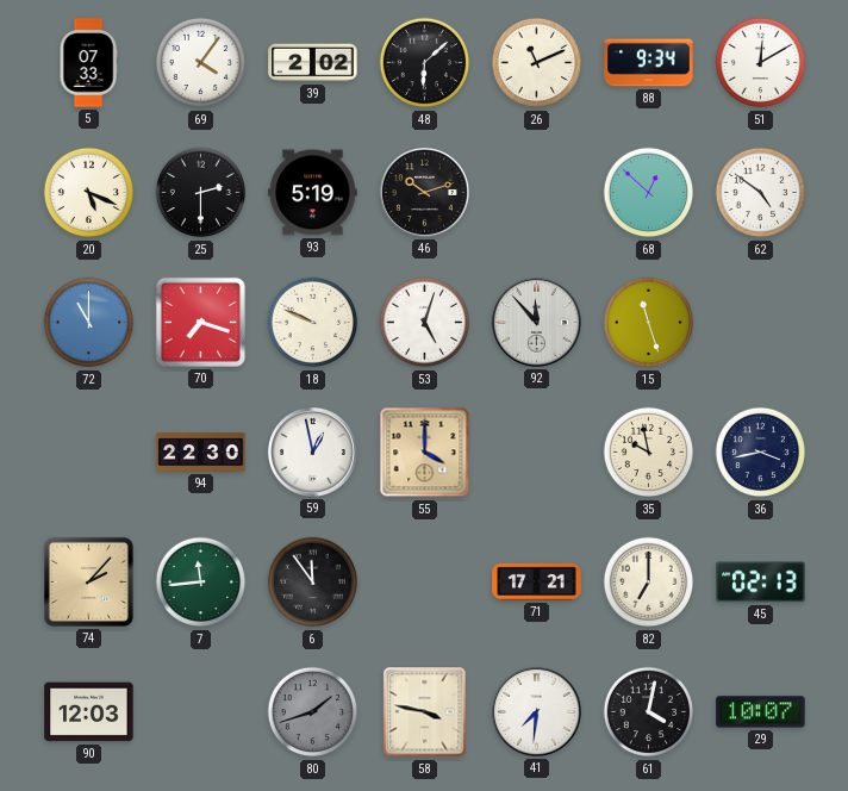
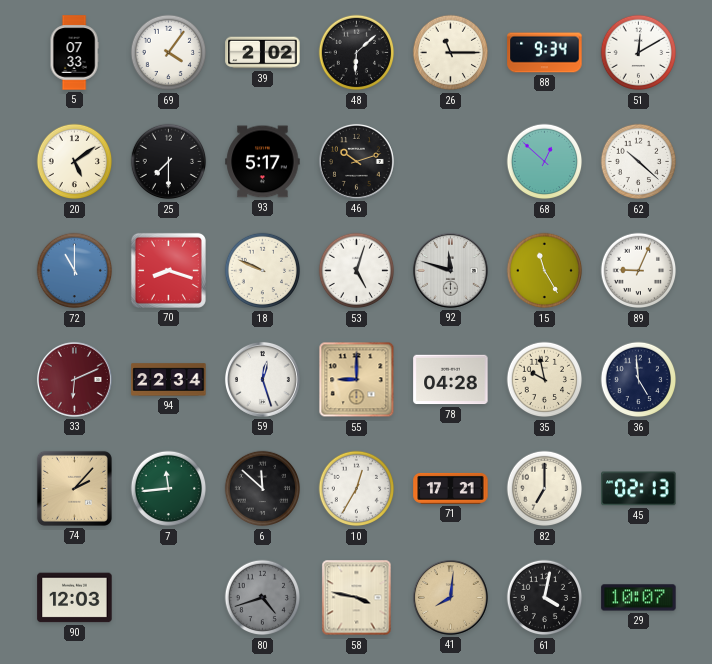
26: 11:11 -> 11:15
20: 5:19 -> 5:09
25: 2:30 -> 7:30
93: 5:19 -> 5:17
62: 4:51 -> 10:22
70: 7:18 -> 8:18
92: 11:53 -> 11:48
15: 11:27 -> 11:25
89: none -> 9:04
33: none -> 6:11
94: 22:30 -> 22:34
59: 12:58 -> 12:27
55: 4:00 -> 9:00
78: none -> 04:28
36: 3:43 -> 4:59
6: 11:54 -> 11:52
10: none -> 12:35
80: 1:42 -> 4:42
41: 7:31 -> 8:01
41 dial: white -> champagne
